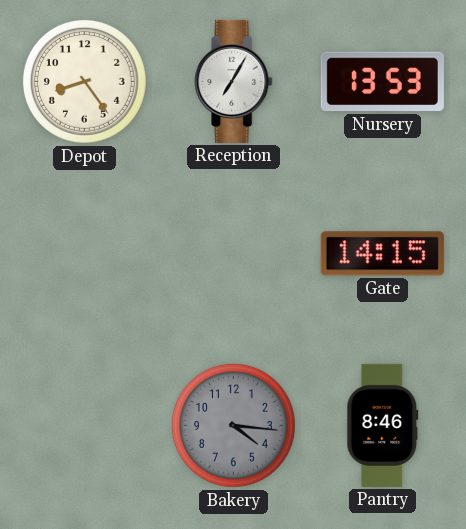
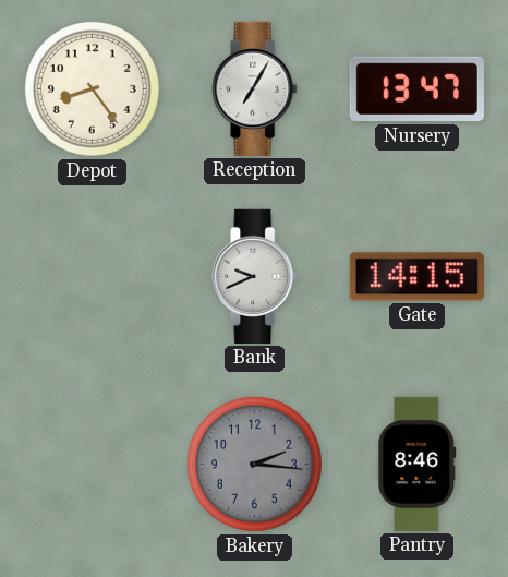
Nursery: 13:53 -> 13:47
Bank: none -> 9:41
Bakery: 4:16 -> 2:16
